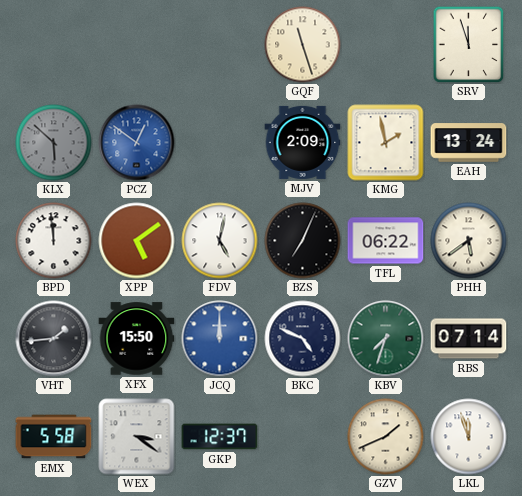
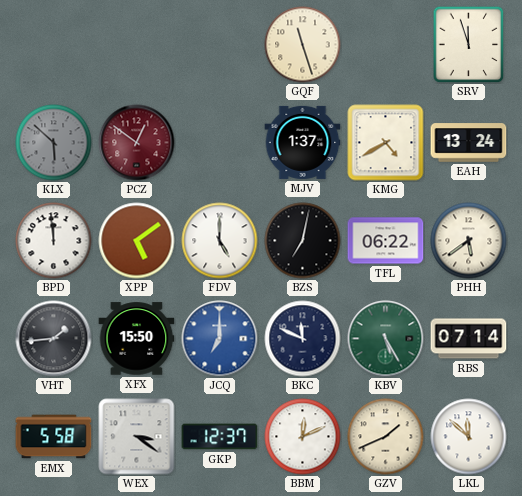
PCZ dial: blue -> burgundy
MJV: 2:09 -> 1:37
KMG: 1:58 -> 4:40
FDV: 5:02 -> 5:00
BZS: 7:04 -> 7:02
JCQ: 12:00 -> 7:00
BKC: 4:49 -> 11:49
KBV: 7:33 -> 5:25
BBM: none -> 12:11
LKL: 11:57 -> 11:52
